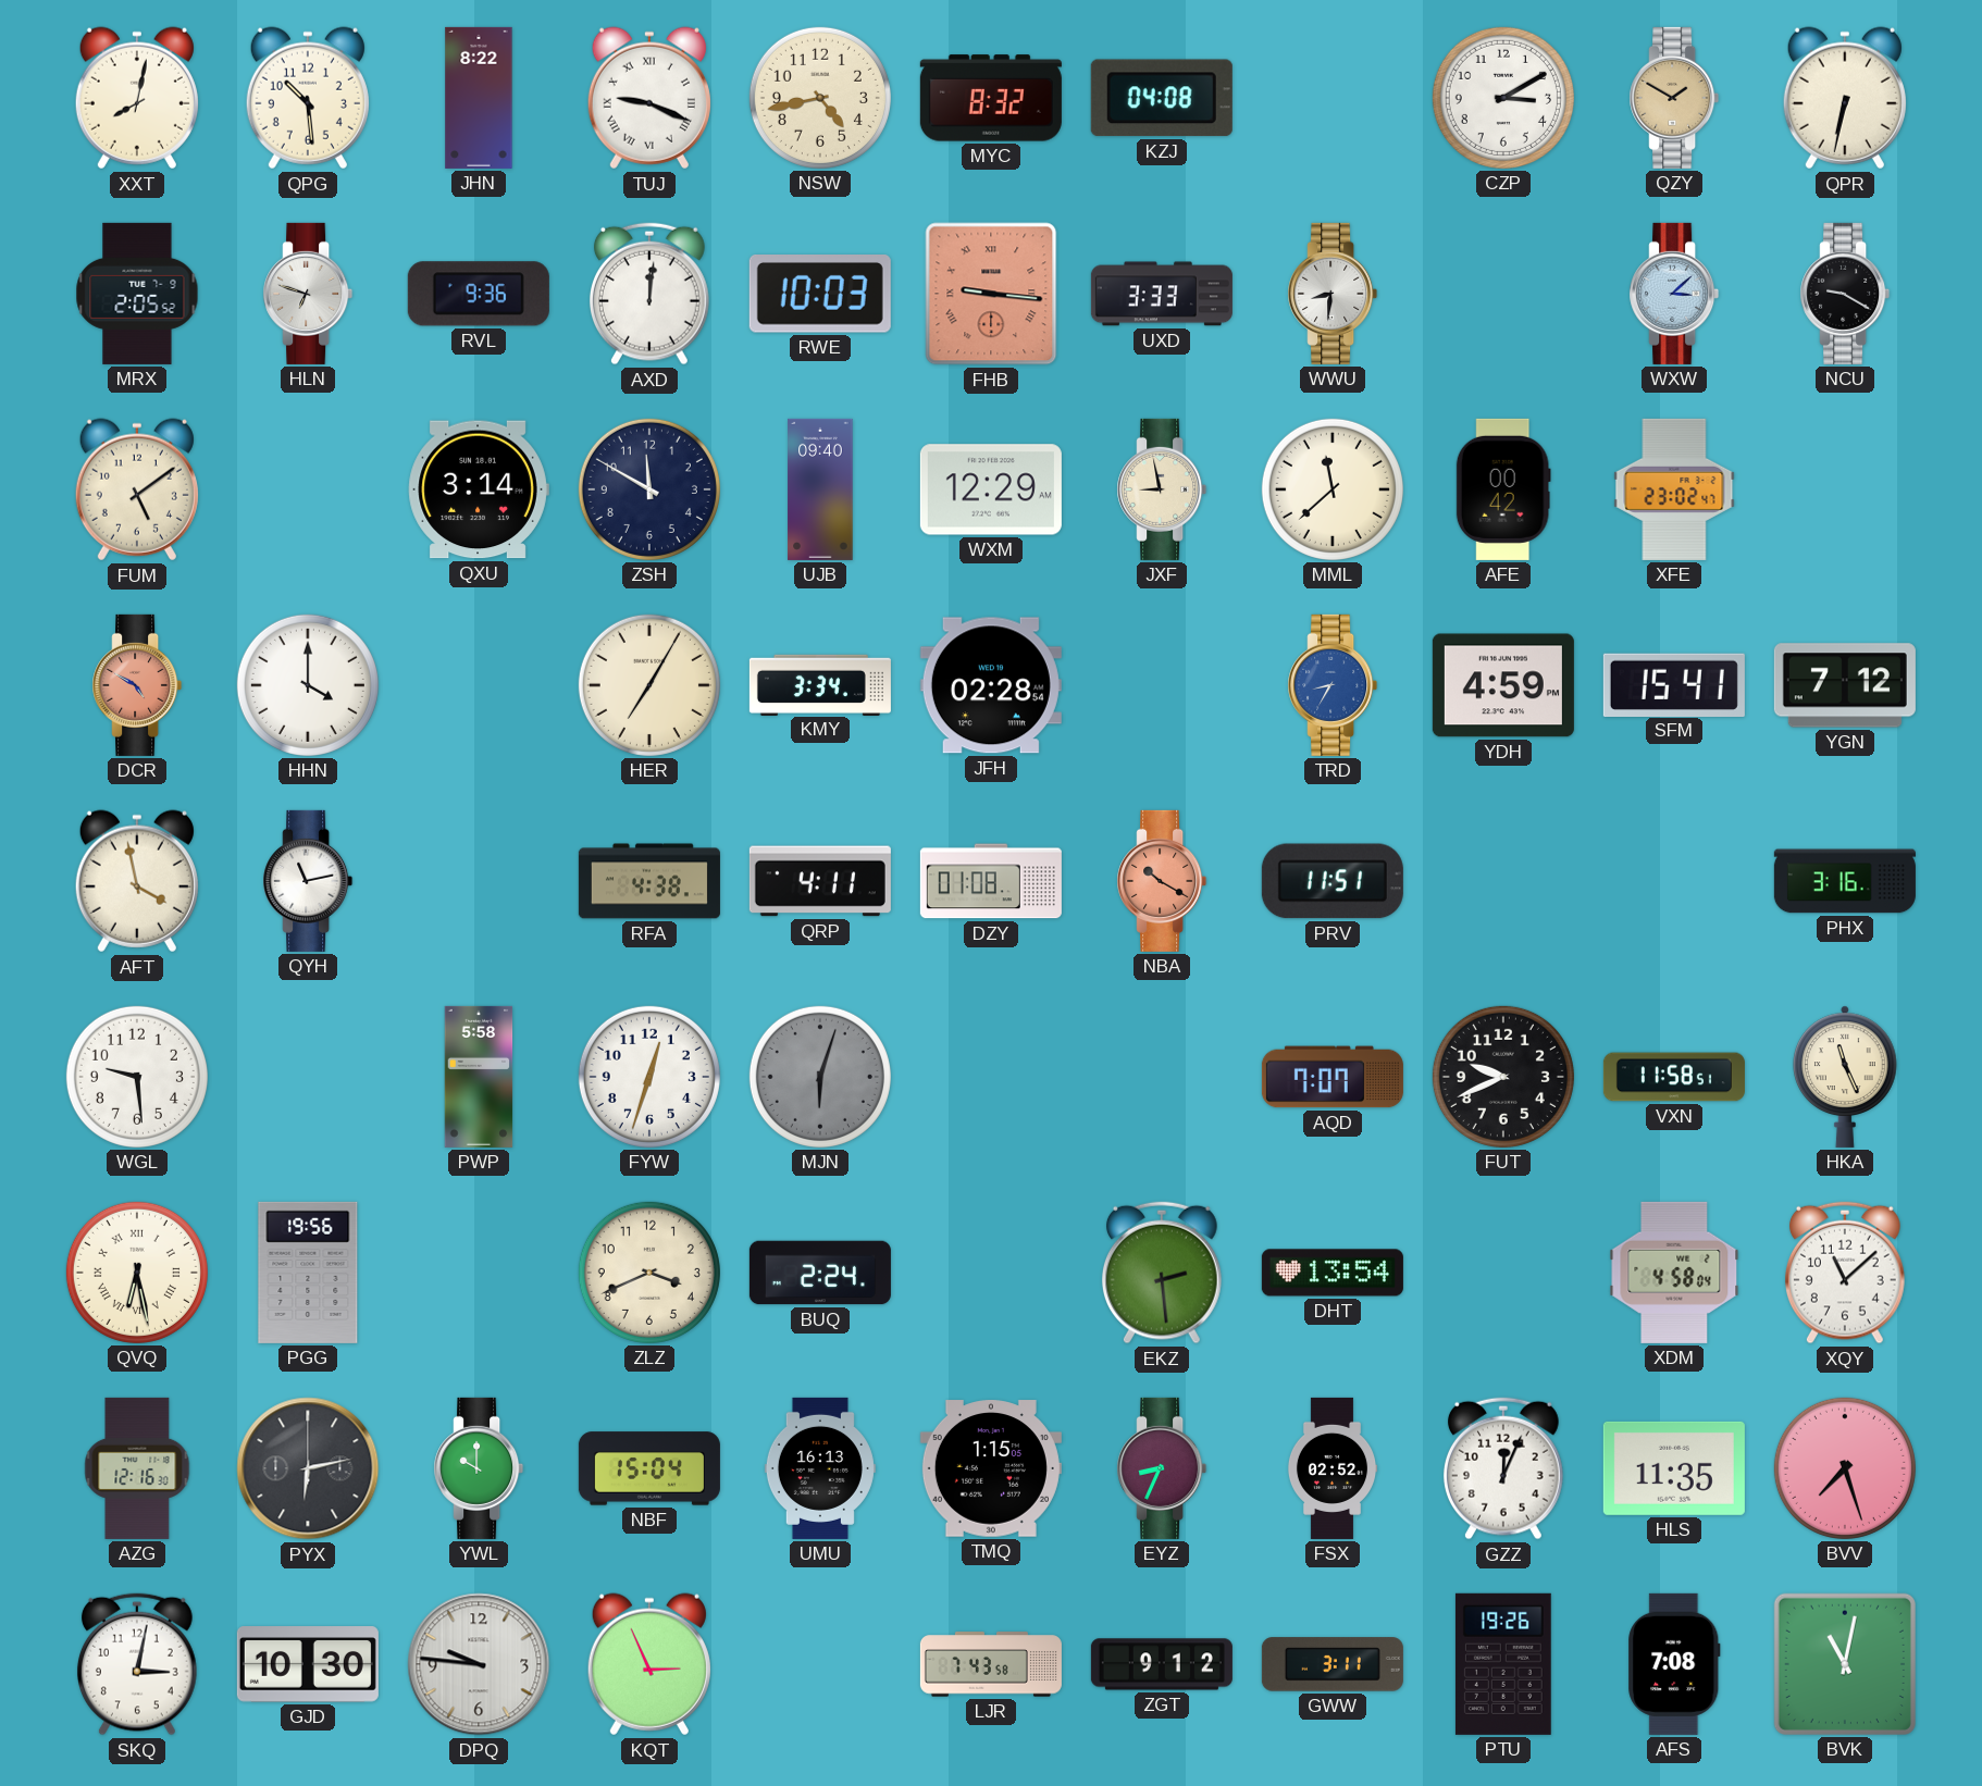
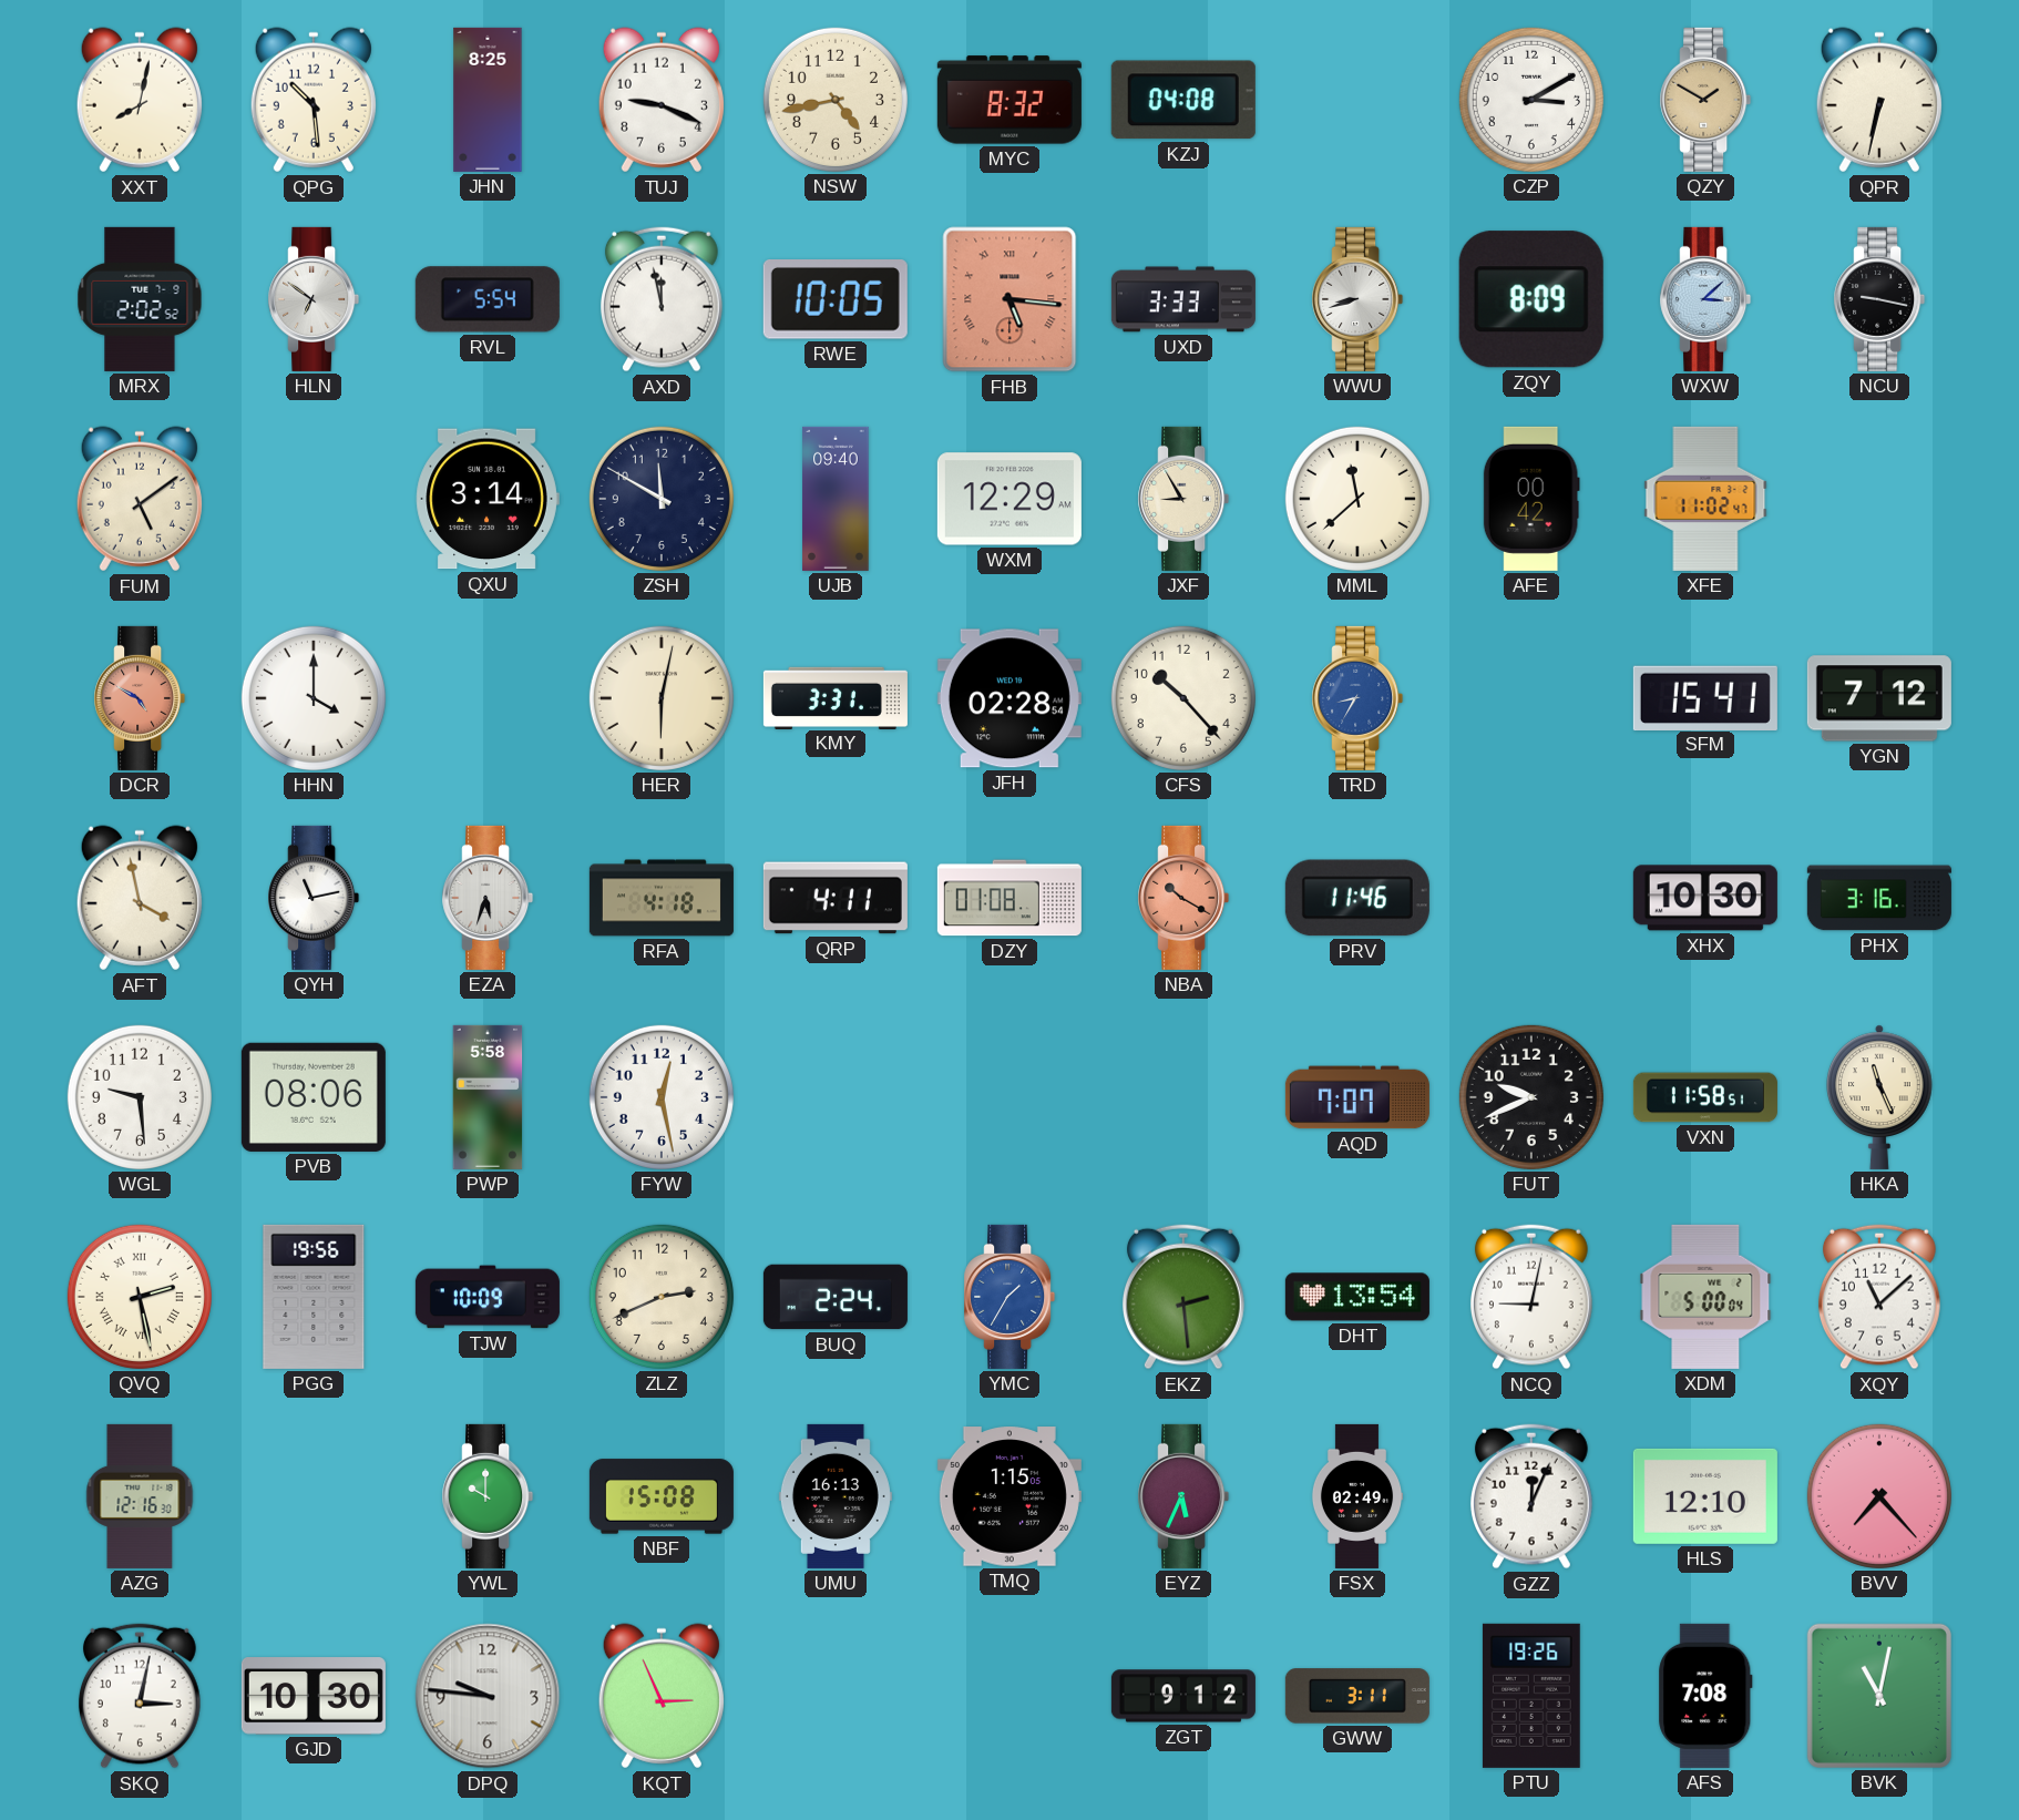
JHN: 8:22 -> 8:25
TUJ numerals: Roman -> Arabic
MRX: 2:05 -> 2:02
HLN: 6:48 -> 6:51
RVL: 9:36 -> 5:54
AXD: 12:01 -> 11:58
RWE: 10:03 -> 10:05
FHB: 9:16 -> 5:16
WWU: 8:31 -> 8:42
ZQY: none -> 8:09
NCU: 9:20 -> 9:17
JXF: 8:58 -> 8:55
XFE: 23:02 -> 11:02
HER: 7:05 -> 6:02
KMY: 3:34 -> 3:31
CFS: none -> 10:23
YDH: 4:59 -> none
EZA: none -> 5:33
RFA: 4:38 -> 4:18
PRV: 11:51 -> 11:46
XHX: none -> 10:30
PVB: none -> 08:06
FYW: 12:33 -> 12:28
MJN: 6:03 -> none
QVQ: 6:28 -> 2:28
TJW: none -> 10:09
ZLZ: 3:41 -> 2:41
YMC: none -> 1:35
NCQ: none -> 9:02
XDM: 4:58 -> 5:00
PYX: 6:13 -> none
NBF: 15:04 -> 15:08
EYZ: 8:34 -> 5:34
FSX: 02:52 -> 02:49
HLS: 11:35 -> 12:10
BVV: 7:27 -> 7:23
LJR: 7:43 -> none
